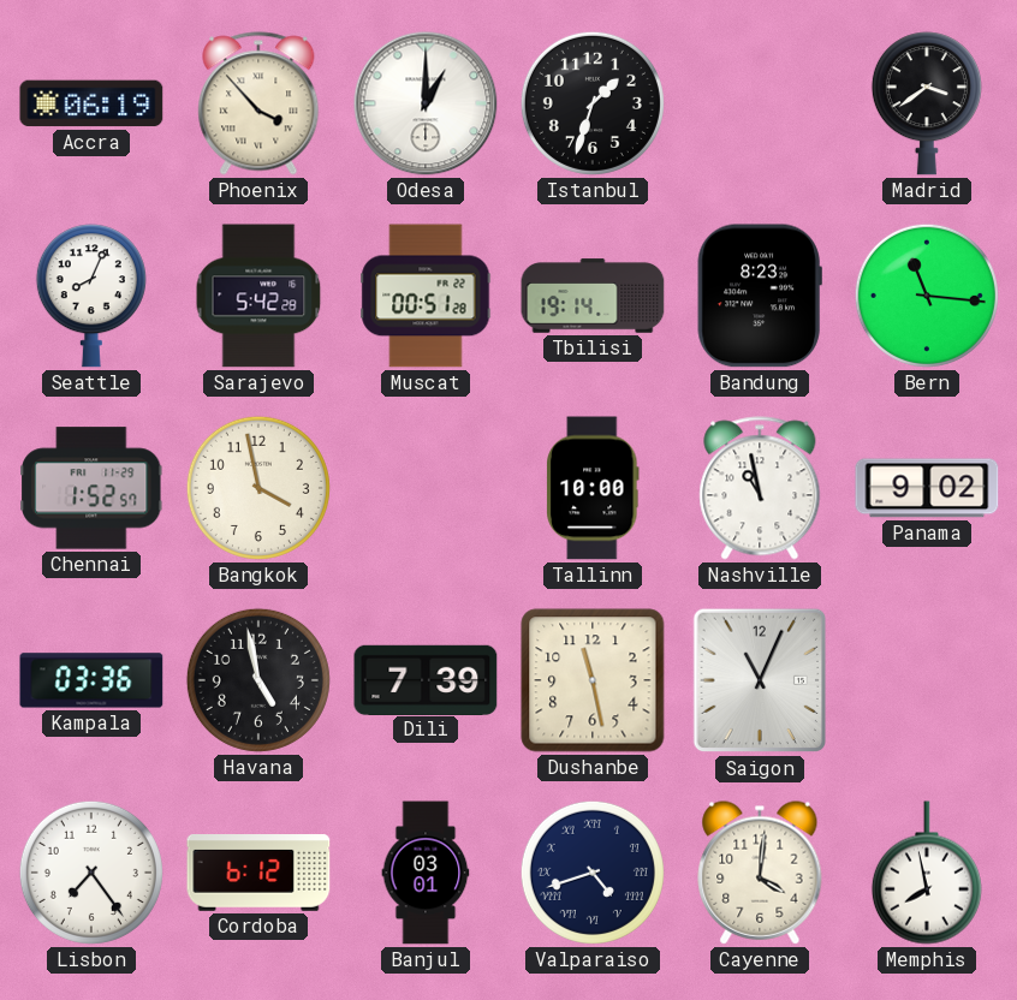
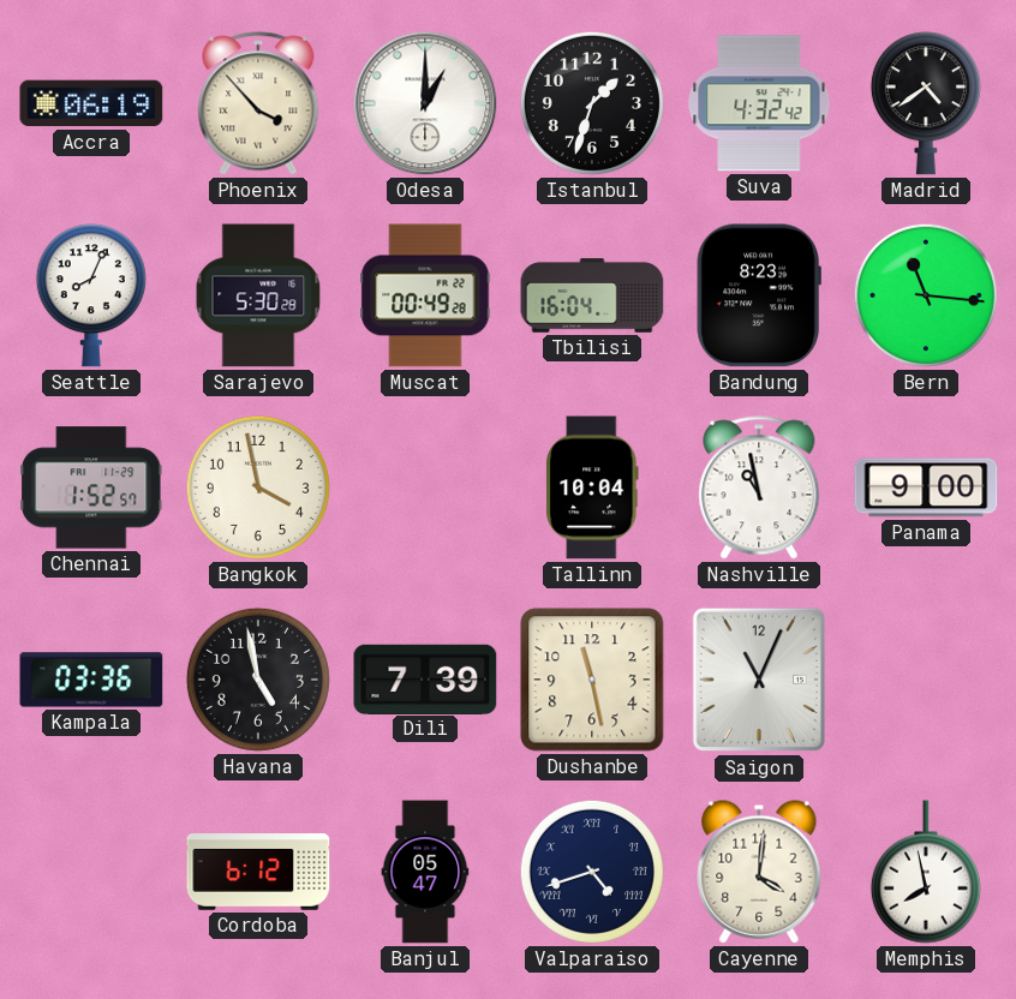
Suva: none -> 4:32
Madrid: 3:39 -> 4:39
Sarajevo: 5:42 -> 5:30
Muscat: 00:51 -> 00:49
Tbilisi: 19:14 -> 16:04
Tallinn: 10:00 -> 10:04
Panama: 9:02 -> 9:00
Lisbon: 7:24 -> none
Banjul: 03:01 -> 05:47
